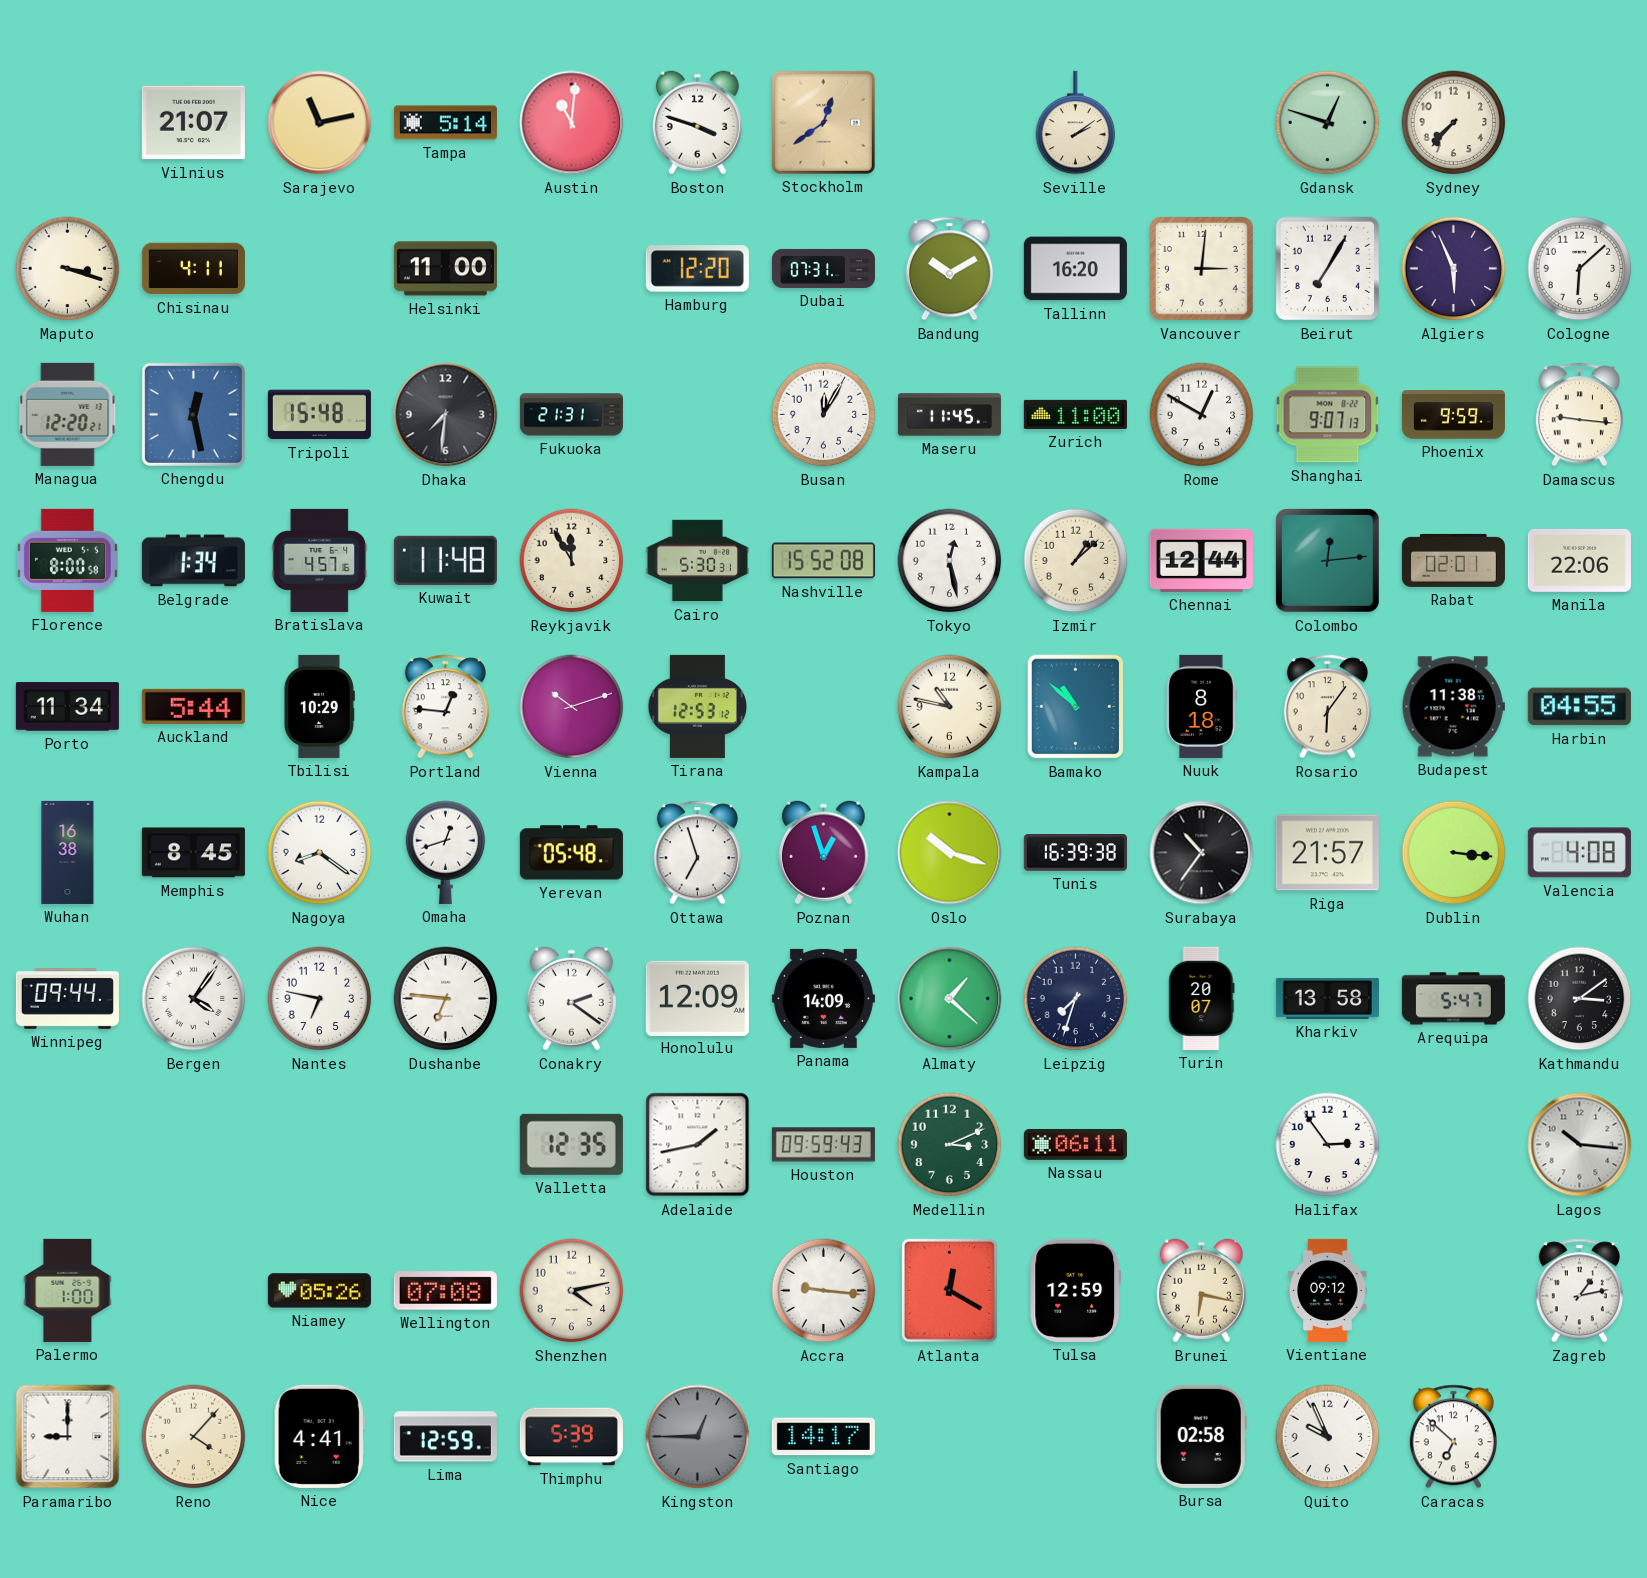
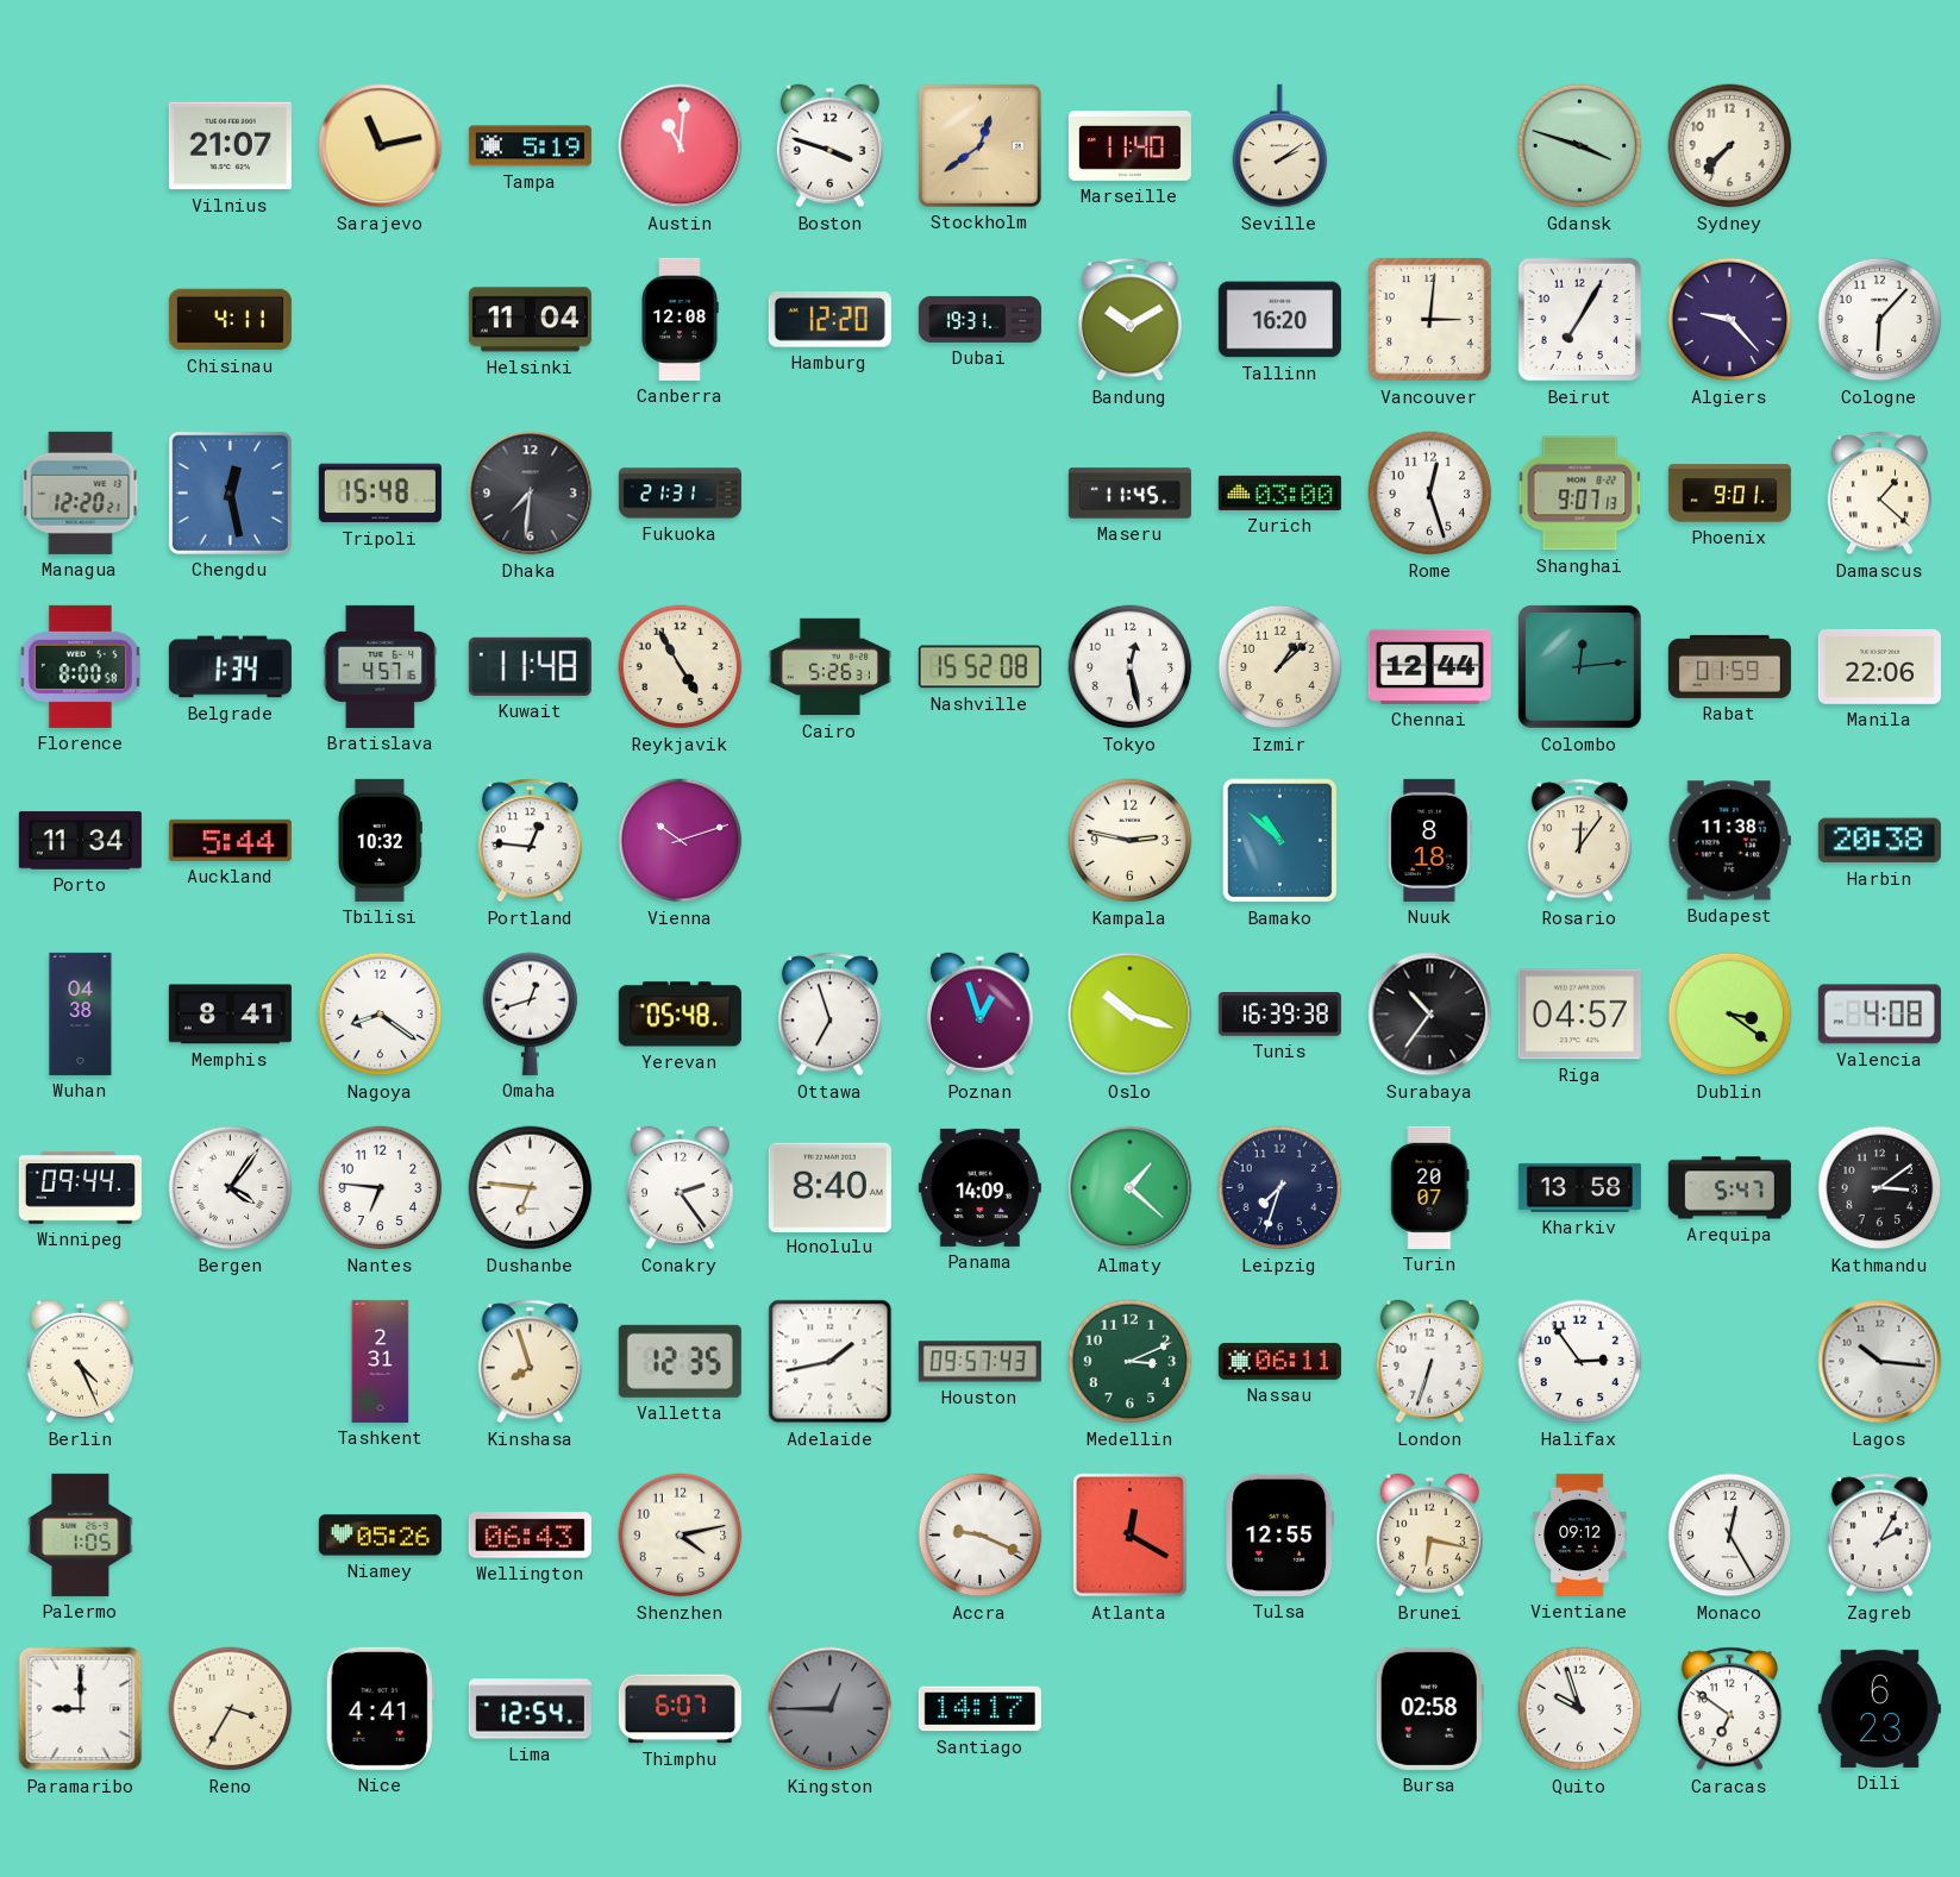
Tampa: 5:14 -> 5:19
Marseille: none -> 11:40
Gdansk: 12:48 -> 3:48
Maputo: 3:18 -> none
Helsinki: 11:00 -> 11:04
Canberra: none -> 12:08
Dubai: 07:31 -> 19:31
Algiers: 5:56 -> 9:23
Cologne: 6:08 -> 6:07
Busan: 12:05 -> none
Zurich: 11:00 -> 03:00
Rome: 12:50 -> 12:27
Phoenix: 9:59 -> 9:01
Damascus: 9:16 -> 1:22
Reykjavik: 11:55 -> 4:55
Cairo: 5:30 -> 5:26
Rabat: 02:01 -> 01:59
Tbilisi: 10:29 -> 10:32
Tirana: 12:53 -> none
Kampala: 10:47 -> 2:47
Rosario: 6:06 -> 12:06
Harbin: 04:55 -> 20:38
Wuhan: 16:38 -> 04:38
Memphis: 8:45 -> 8:41
Riga: 21:57 -> 04:57
Dublin: 3:16 -> 3:21
Nantes: 6:47 -> 6:46
Conakry: 2:21 -> 2:24
Honolulu: 12:09 -> 8:40
Berlin: none -> 4:26
Tashkent: none -> 2:31
Kinshasa: none -> 7:57
Houston: 09:59 -> 09:57
London: none -> 6:33
Palermo: 1:00 -> 1:05
Wellington: 07:08 -> 06:43
Accra: 9:16 -> 9:19
Tulsa: 12:59 -> 12:55
Monaco: none -> 12:25
Zagreb: 1:13 -> 2:05
Reno: 4:07 -> 3:35
Lima: 12:59 -> 12:54
Thimphu: 5:39 -> 6:07
Quito: 9:56 -> 9:57
Caracas: 6:52 -> 6:51
Dili: none -> 6:23
